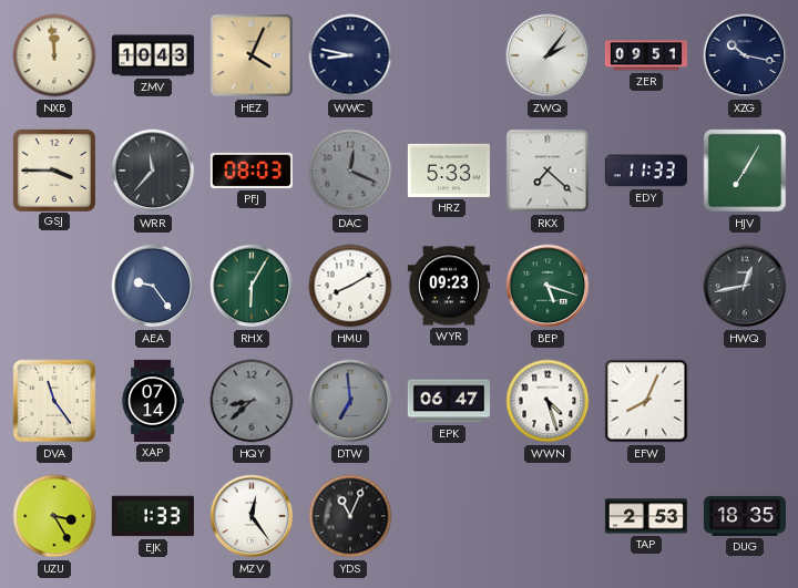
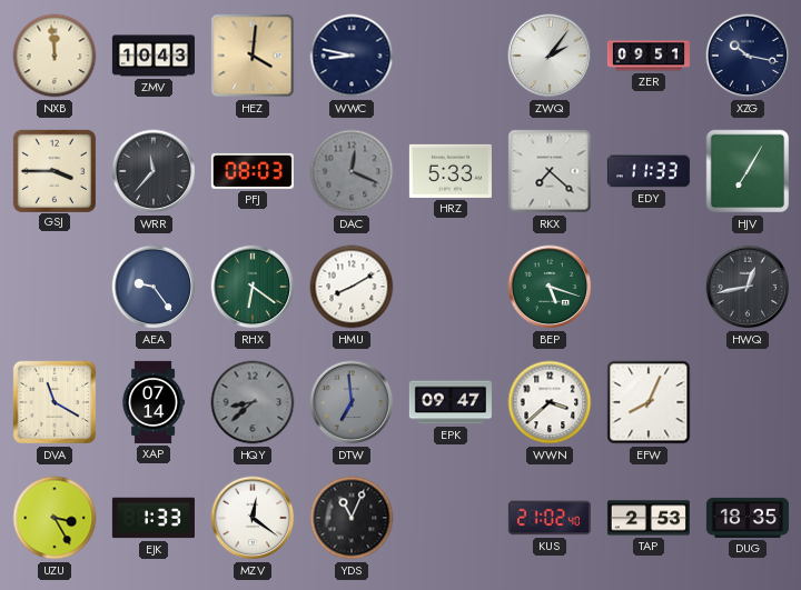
HEZ: 4:04 -> 4:01
RHX: 6:05 -> 6:21
WYR: 09:23 -> none
DVA: 11:24 -> 11:20
EPK: 06:47 -> 09:47
WWN: 4:27 -> 3:38
MZV: 12:24 -> 12:21
KUS: none -> 21:02
